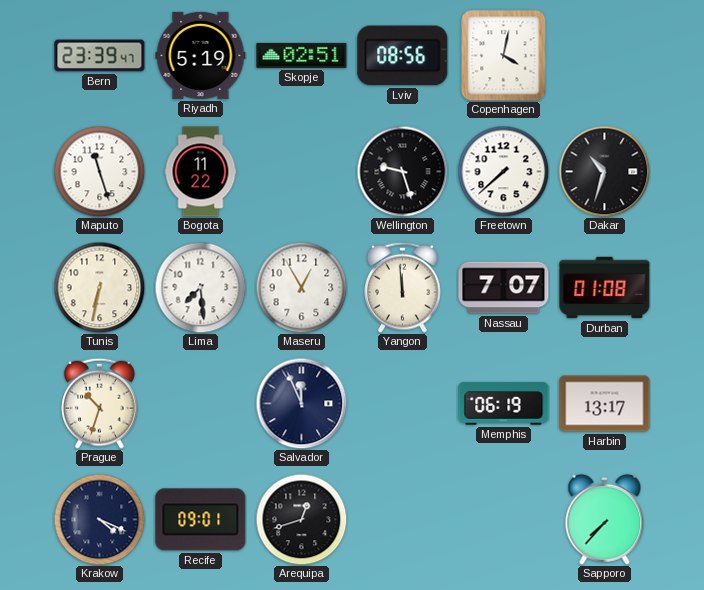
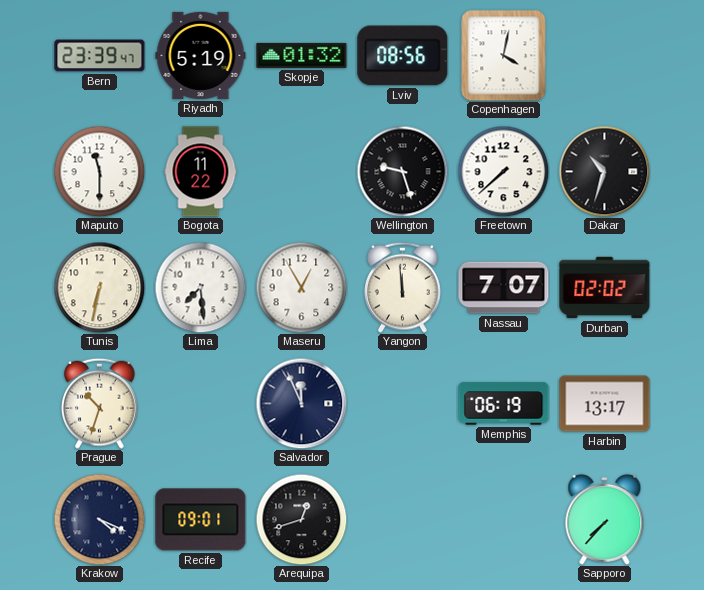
Skopje: 02:51 -> 01:32
Maputo: 11:27 -> 11:30
Durban: 01:08 -> 02:02
